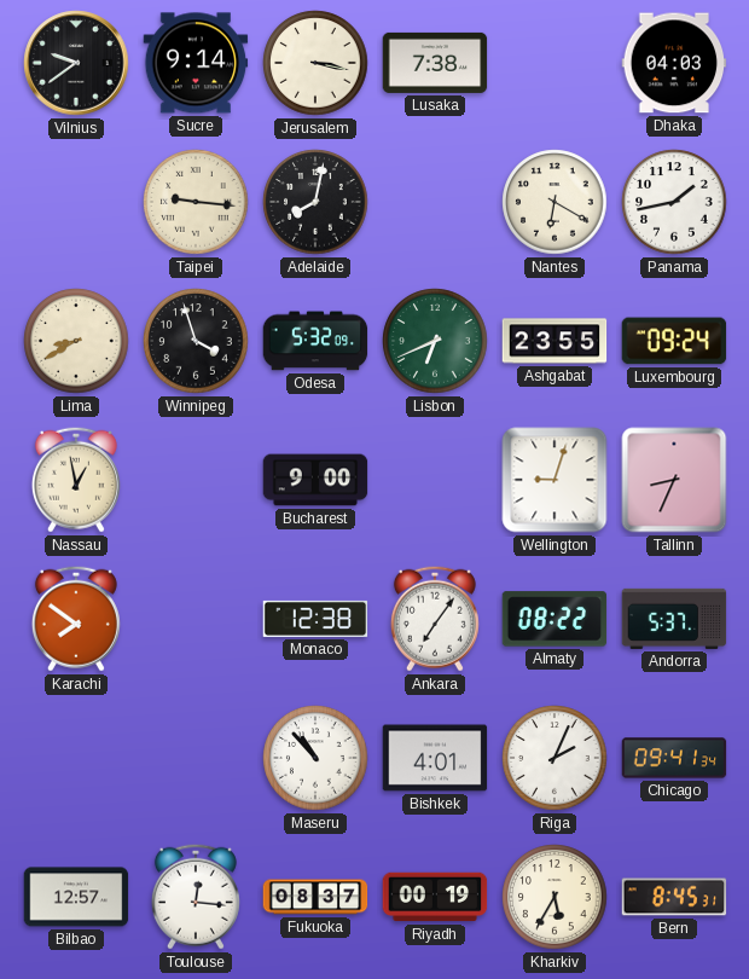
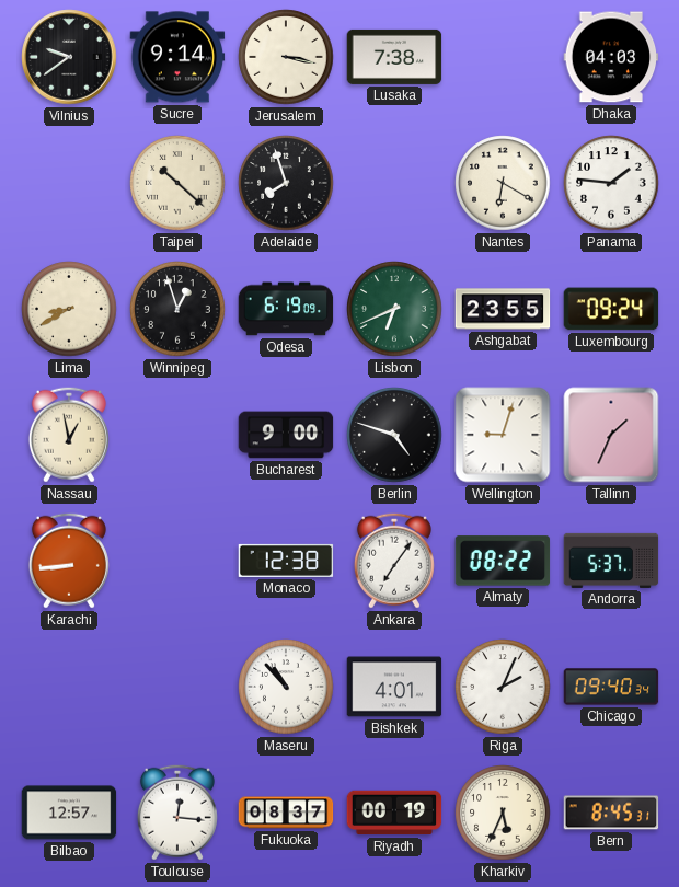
Taipei: 9:16 -> 10:22
Adelaide: 8:02 -> 7:57
Panama: 1:43 -> 1:46
Winnipeg: 3:57 -> 12:57
Odesa: 5:32 -> 6:19
Berlin: none -> 4:48
Tallinn: 8:34 -> 1:34
Karachi: 7:51 -> 8:44
Chicago: 09:41 -> 09:40
Kharkiv: 5:35 -> 5:34
